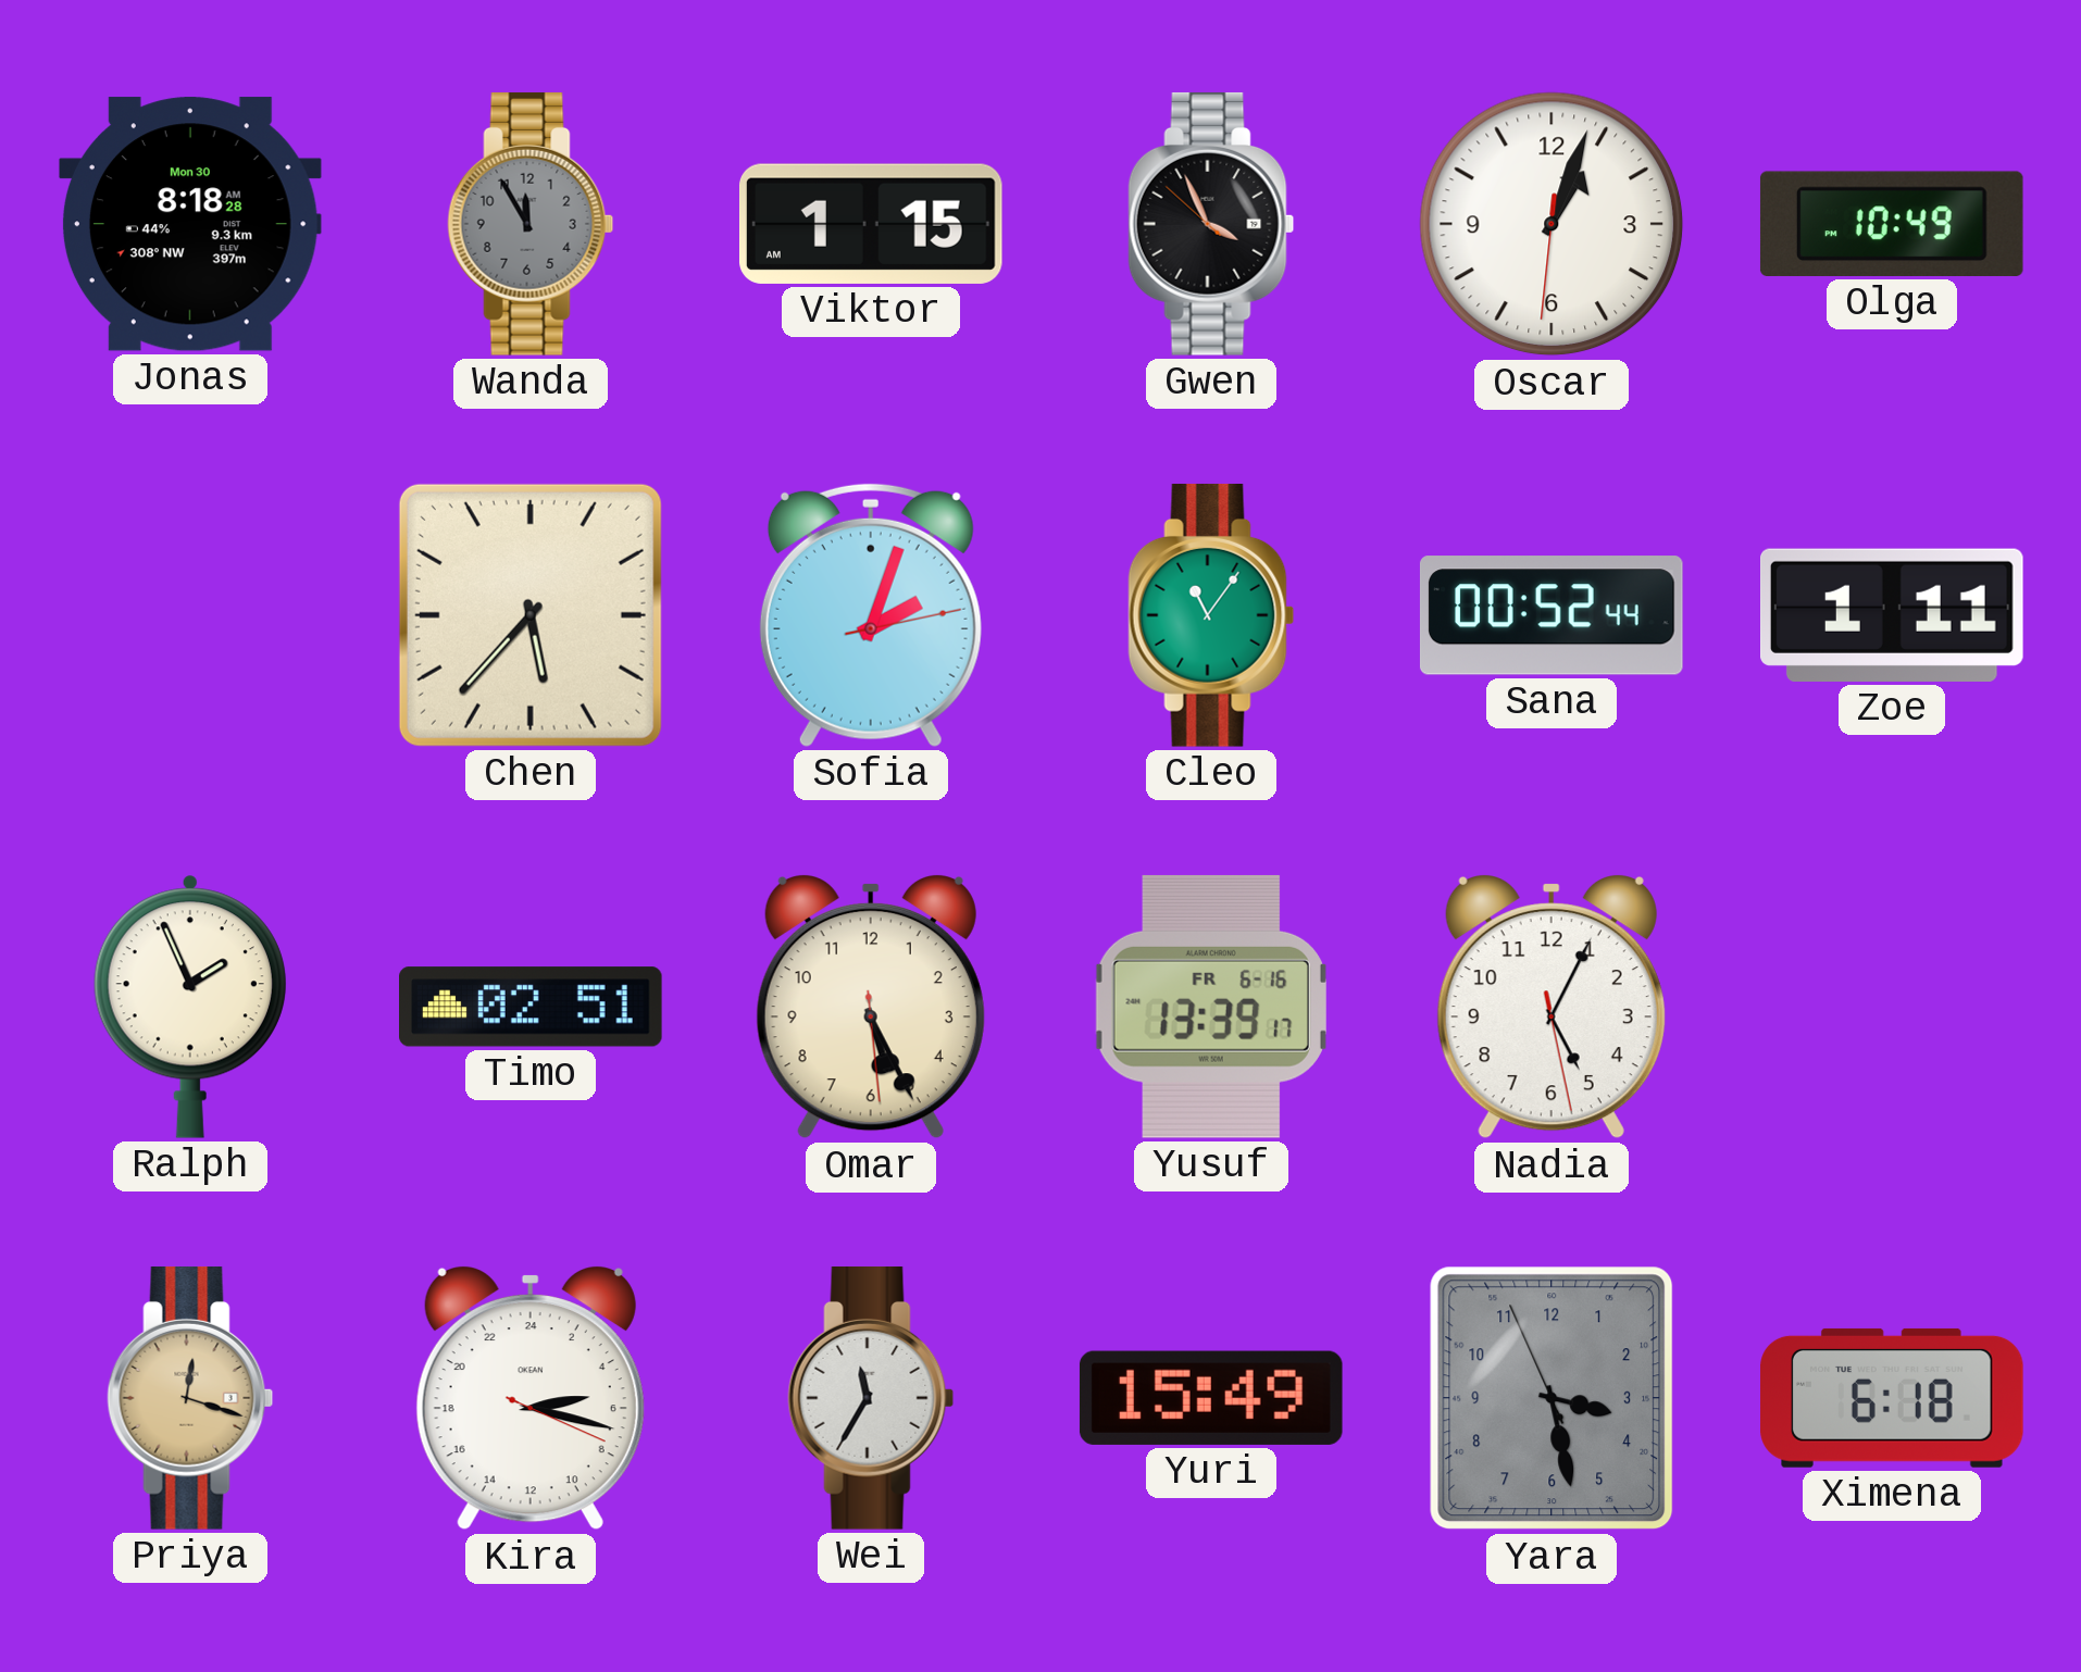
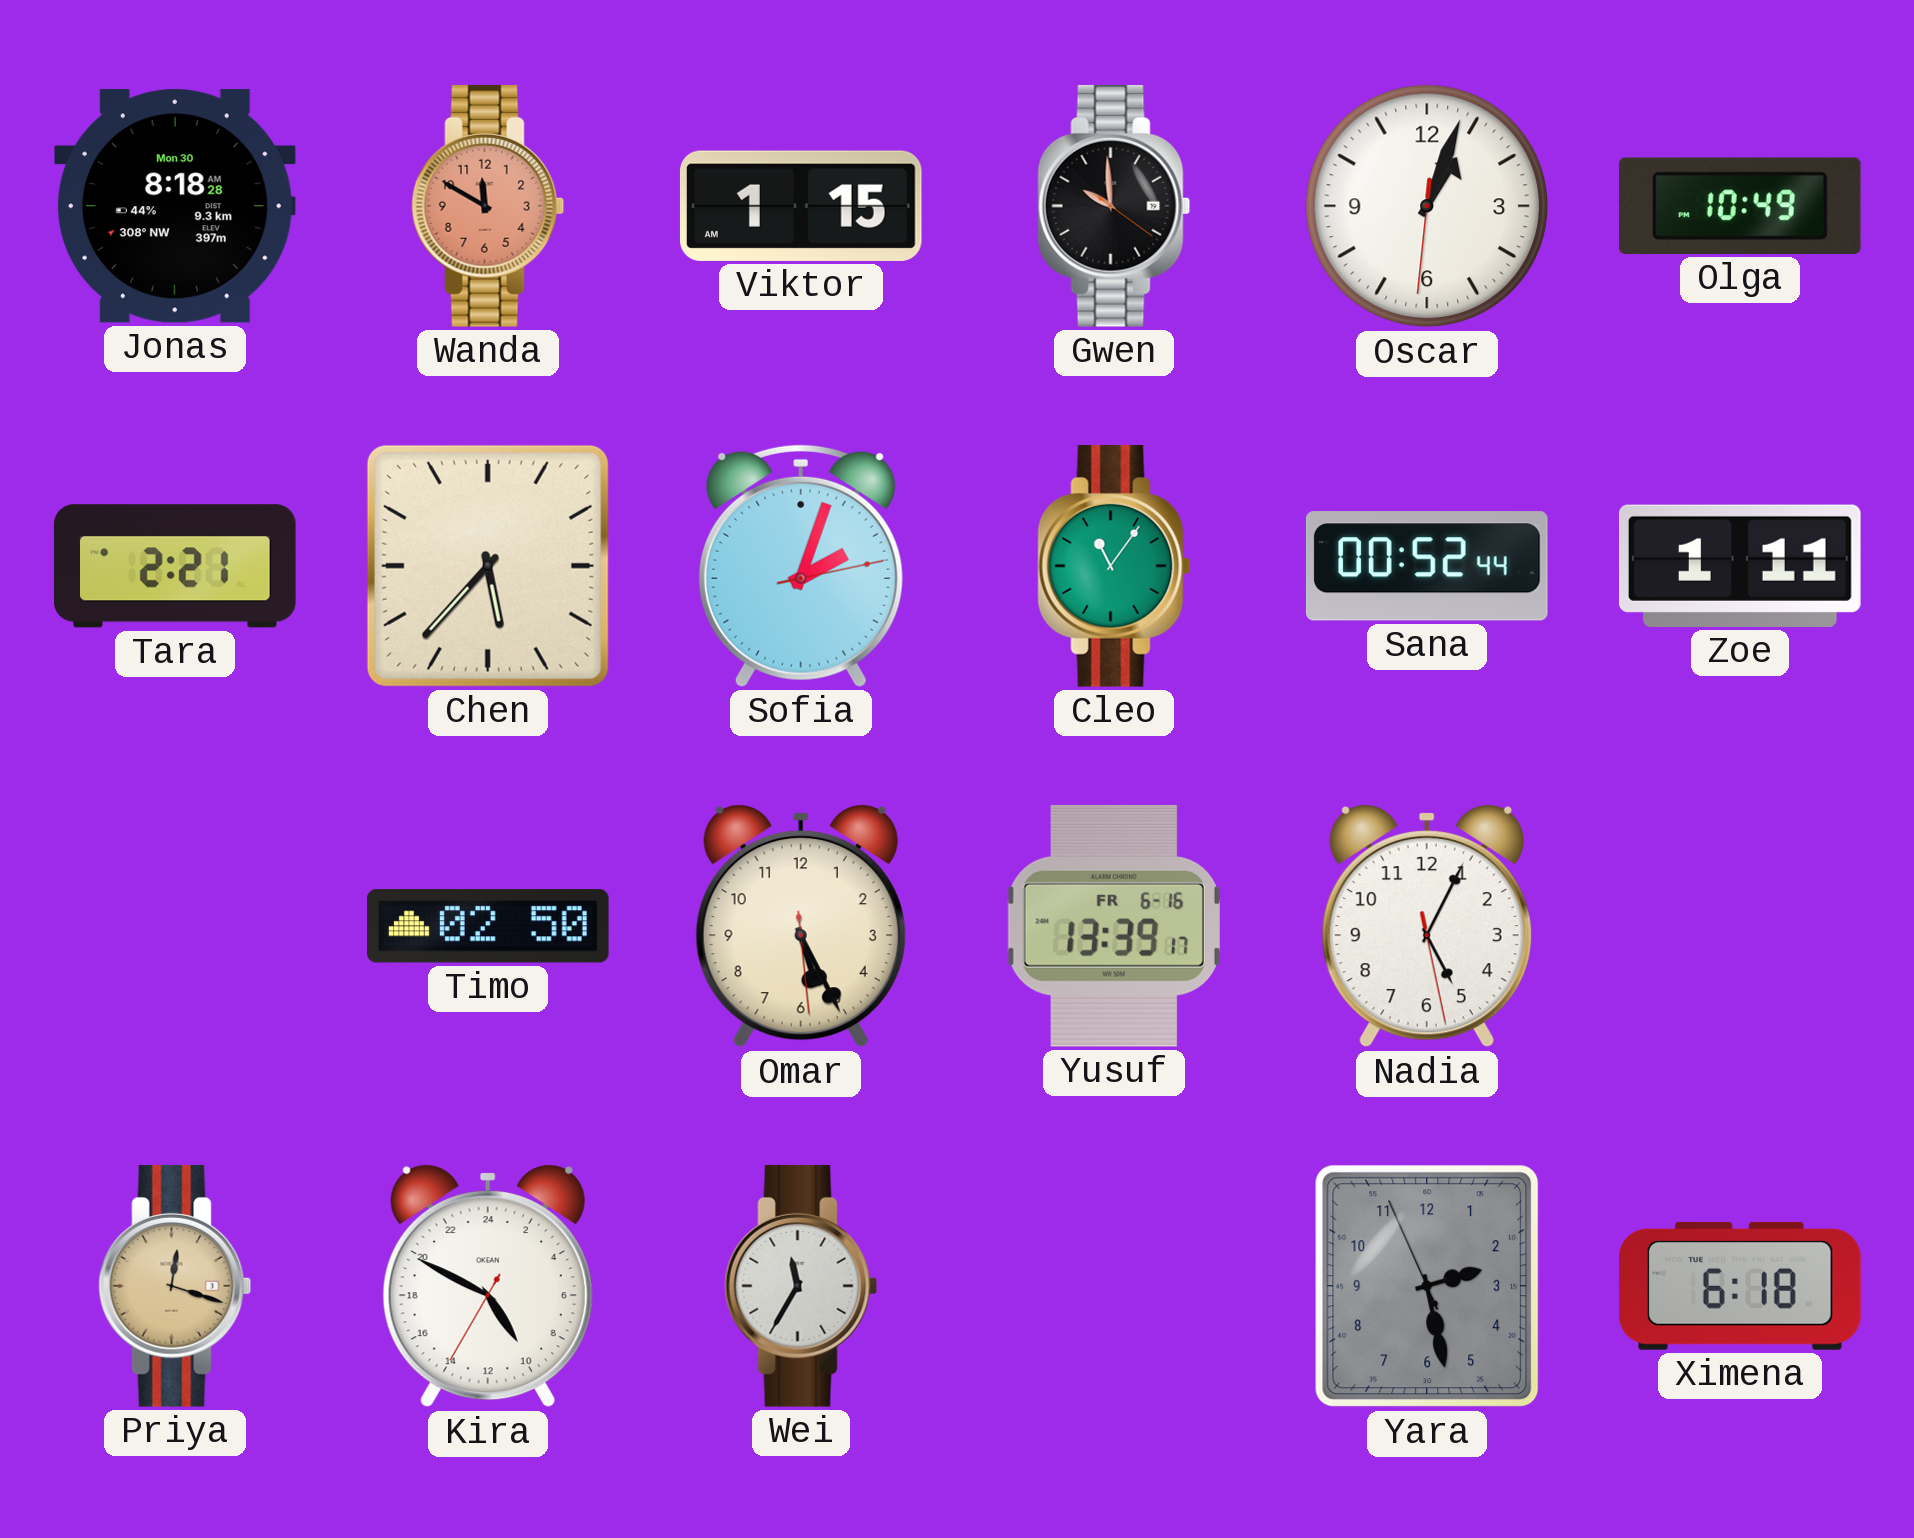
Wanda: 11:55 -> 11:50
Wanda dial: grey -> salmon
Gwen: 3:55 -> 9:59
Tara: none -> 2:21
Ralph: 1:56 -> none
Timo: 02:51 -> 02:50
Kira: 5:17 -> 9:49
Yuri: 15:49 -> none
Yara: 3:27 -> 2:27
